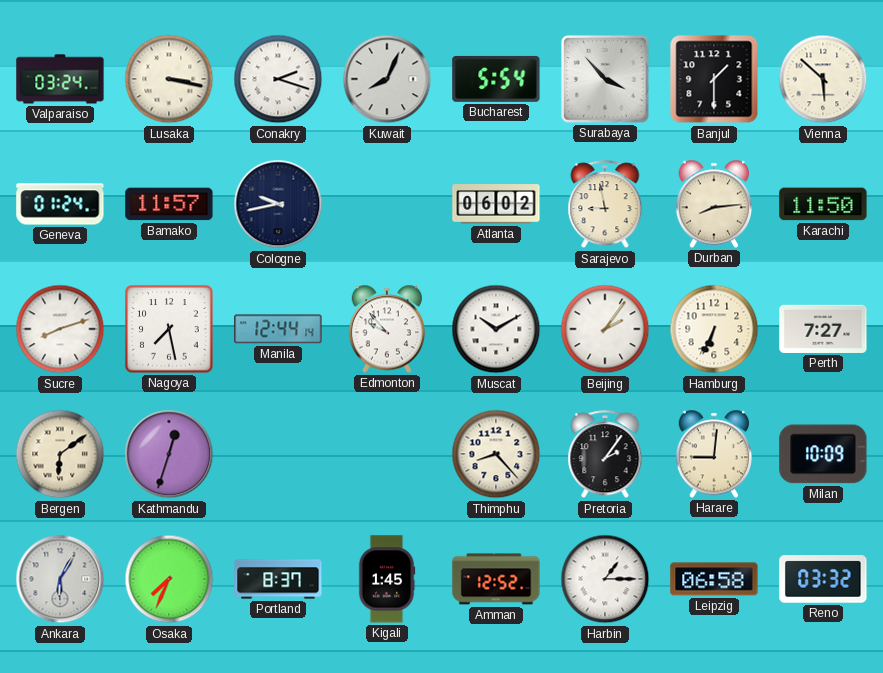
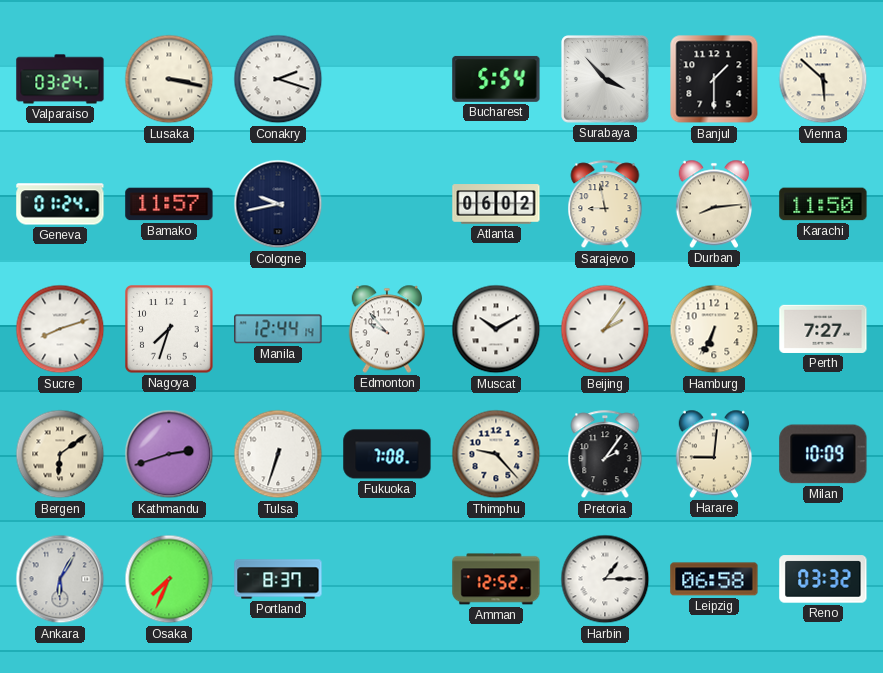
Kuwait: 8:04 -> none
Nagoya: 7:28 -> 7:33
Kathmandu: 12:33 -> 2:42
Tulsa: none -> 6:33
Fukuoka: none -> 7:08
Thimphu: 8:23 -> 9:23
Kigali: 1:45 -> none
